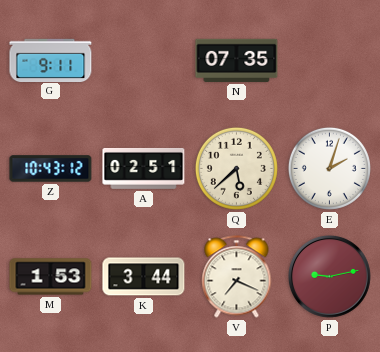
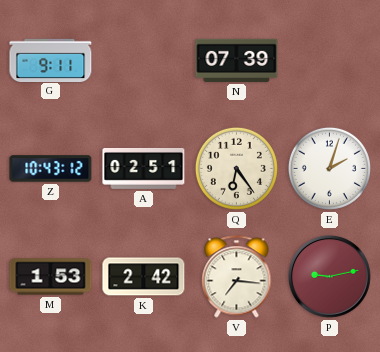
N: 07:35 -> 07:39
Q: 5:38 -> 6:24
K: 3:44 -> 2:42
V: 7:19 -> 7:16
